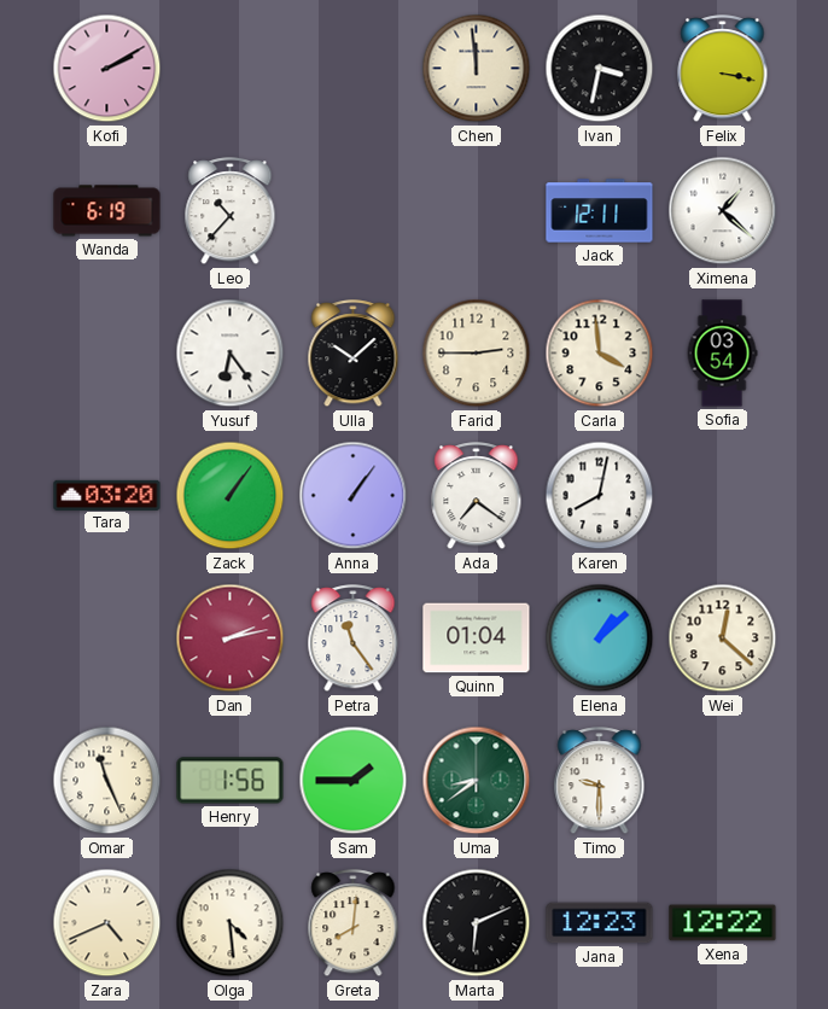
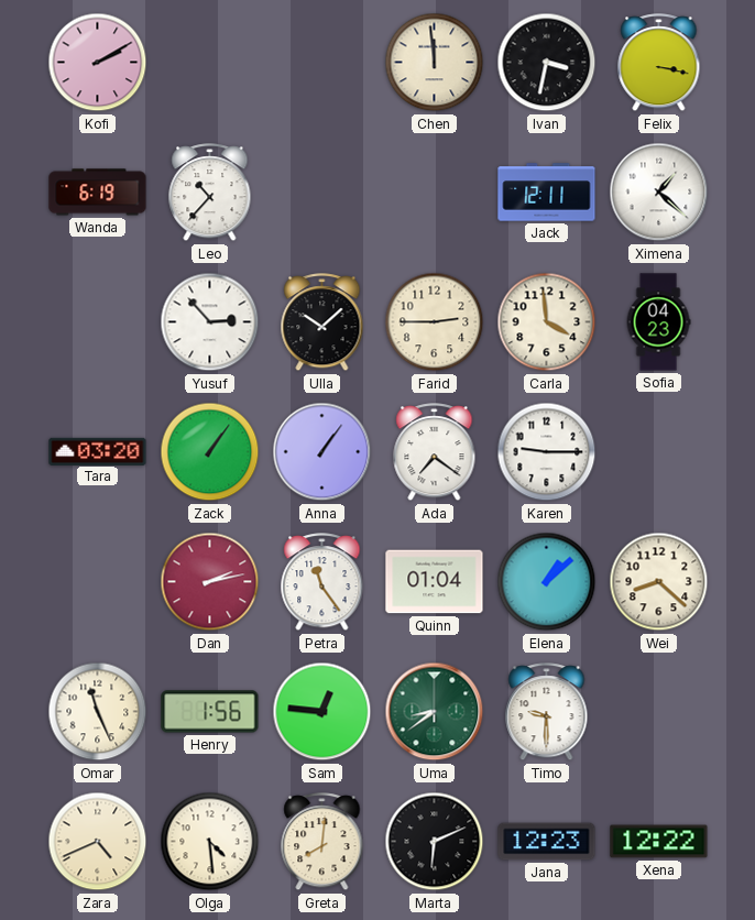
Yusuf: 6:24 -> 2:53
Sofia: 03:54 -> 04:23
Karen: 8:02 -> 9:15
Wei: 12:22 -> 8:22
Sam: 1:45 -> 12:46
